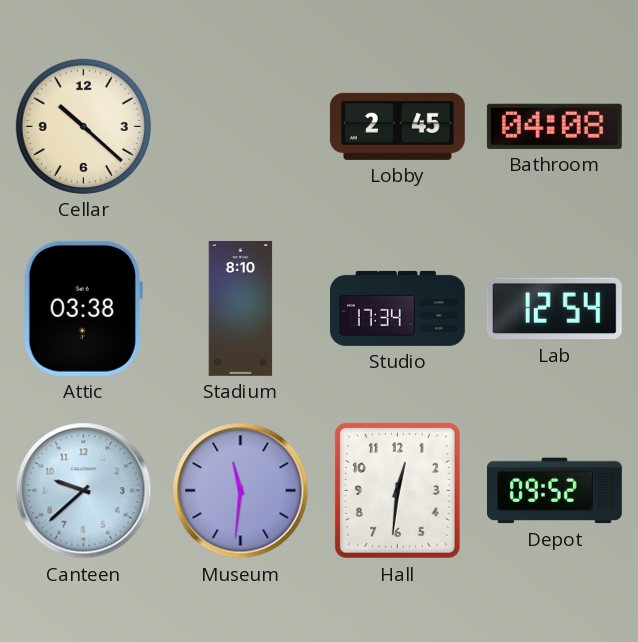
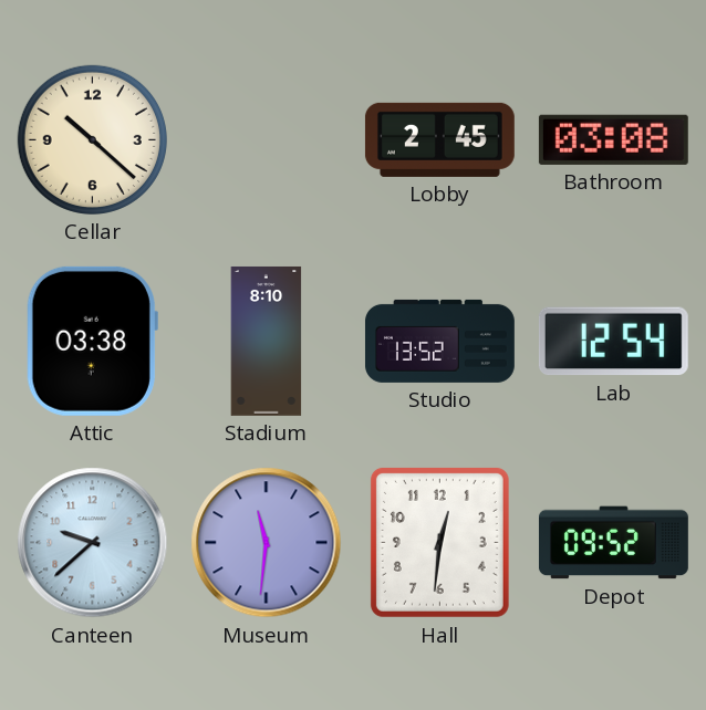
Bathroom: 04:08 -> 03:08
Studio: 17:34 -> 13:52
